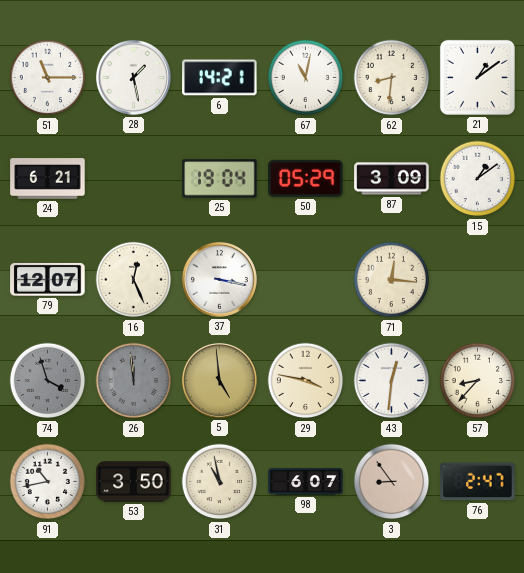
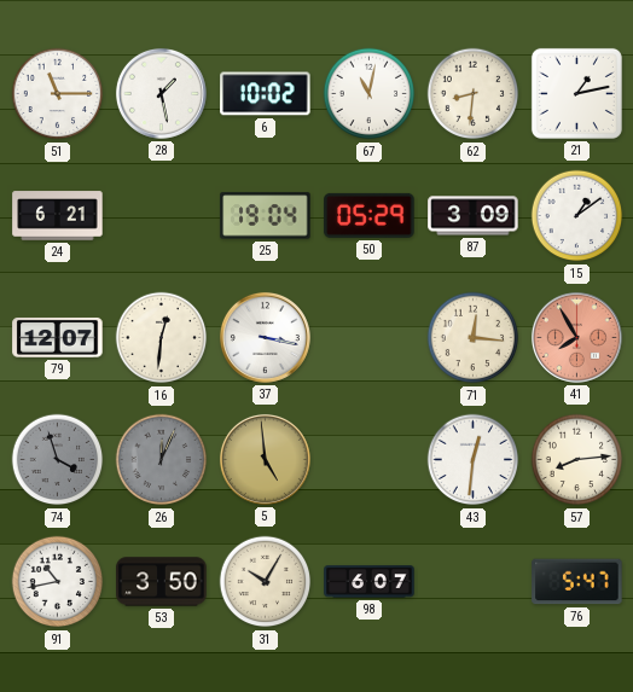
6: 14:21 -> 10:02
21: 1:09 -> 1:13
16: 12:26 -> 12:31
41: none -> 7:55
26: 11:59 -> 12:04
29: 3:47 -> none
57: 8:37 -> 8:14
31: 10:58 -> 10:05
3: 8:54 -> none
76: 2:47 -> 5:47
